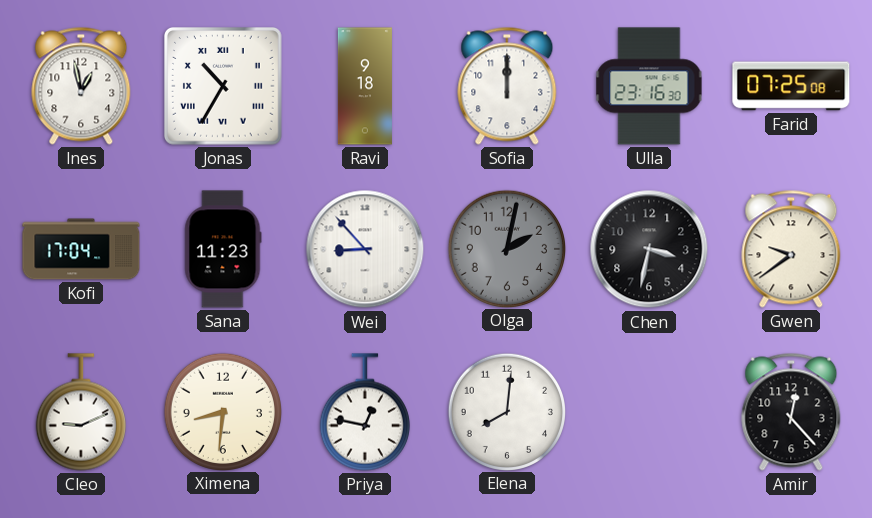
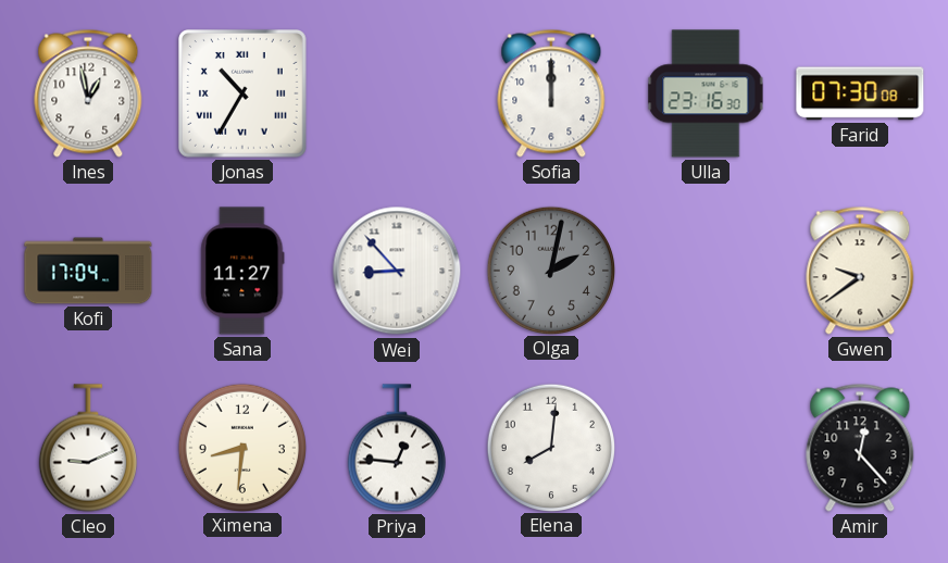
Ravi: 9:18 -> none
Farid: 07:25 -> 07:30
Sana: 11:23 -> 11:27
Chen: 3:32 -> none
Priya: 12:47 -> 12:46
